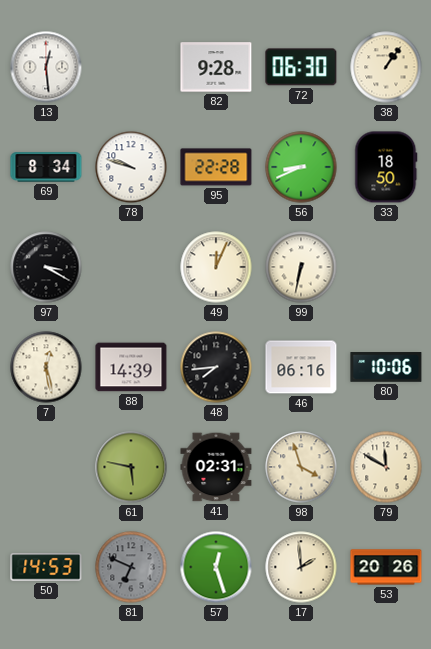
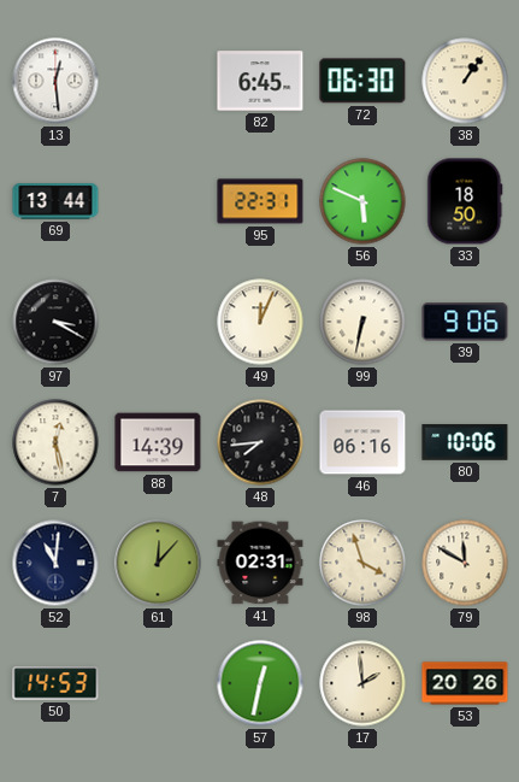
82: 9:28 -> 6:45
69: 8:34 -> 13:44
78: 9:48 -> none
95: 22:28 -> 22:31
56: 8:41 -> 5:49
39: none -> 9:06
52: none -> 11:01
61: 5:47 -> 12:07
81: 6:49 -> none
57: 12:27 -> 12:32
